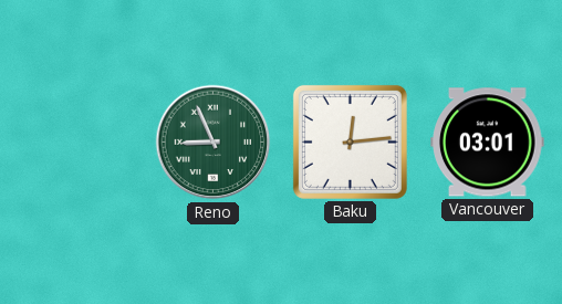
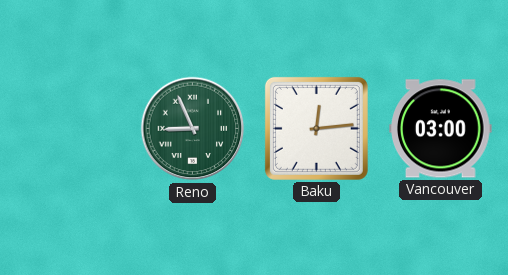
Vancouver: 03:01 -> 03:00
